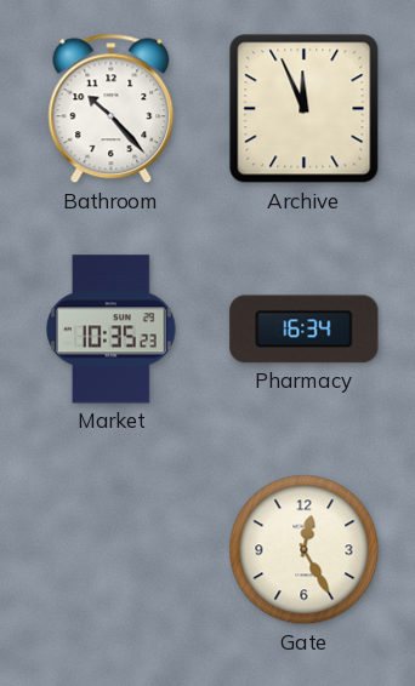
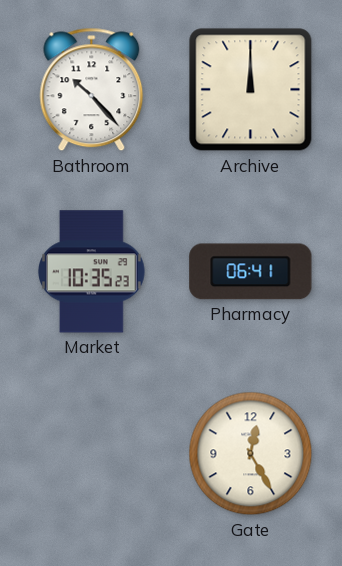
Archive: 11:56 -> 12:00
Pharmacy: 16:34 -> 06:41
